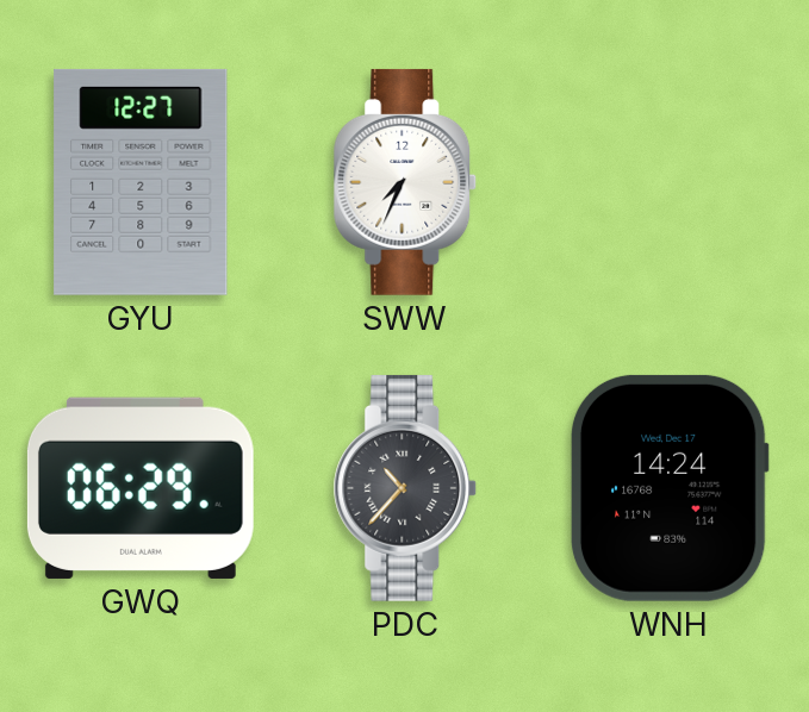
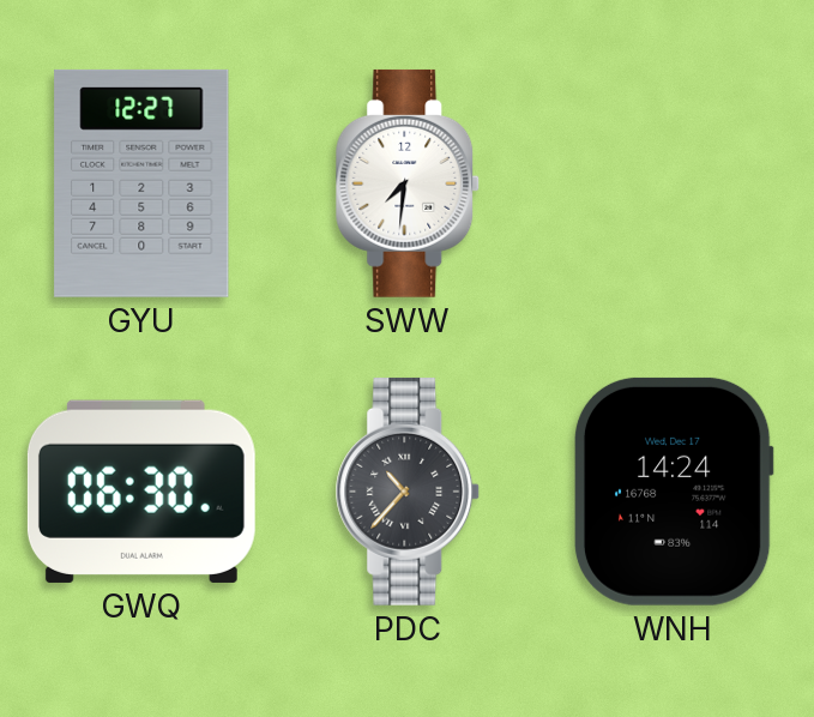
SWW: 7:34 -> 7:31
GWQ: 06:29 -> 06:30
